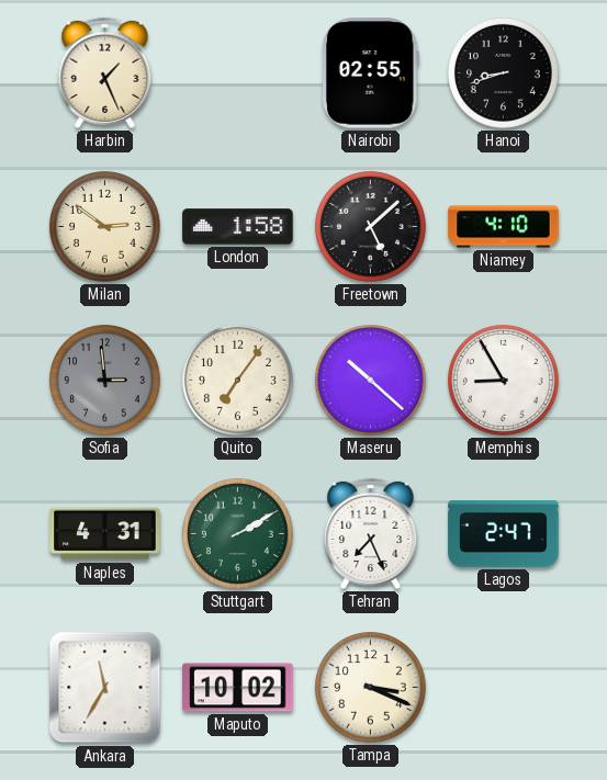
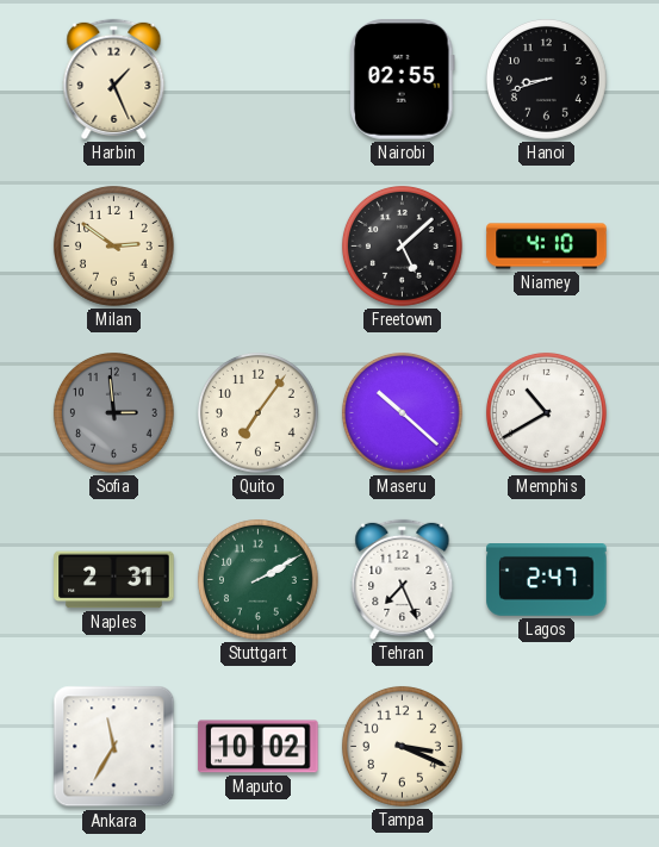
London: 1:58 -> none
Memphis: 8:55 -> 10:40
Naples: 4:31 -> 2:31
